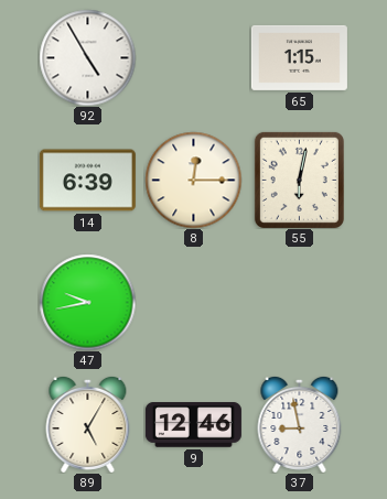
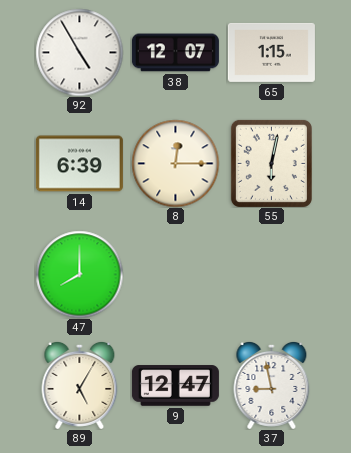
38: none -> 12:07
47: 9:43 -> 8:00
9: 12:46 -> 12:47
